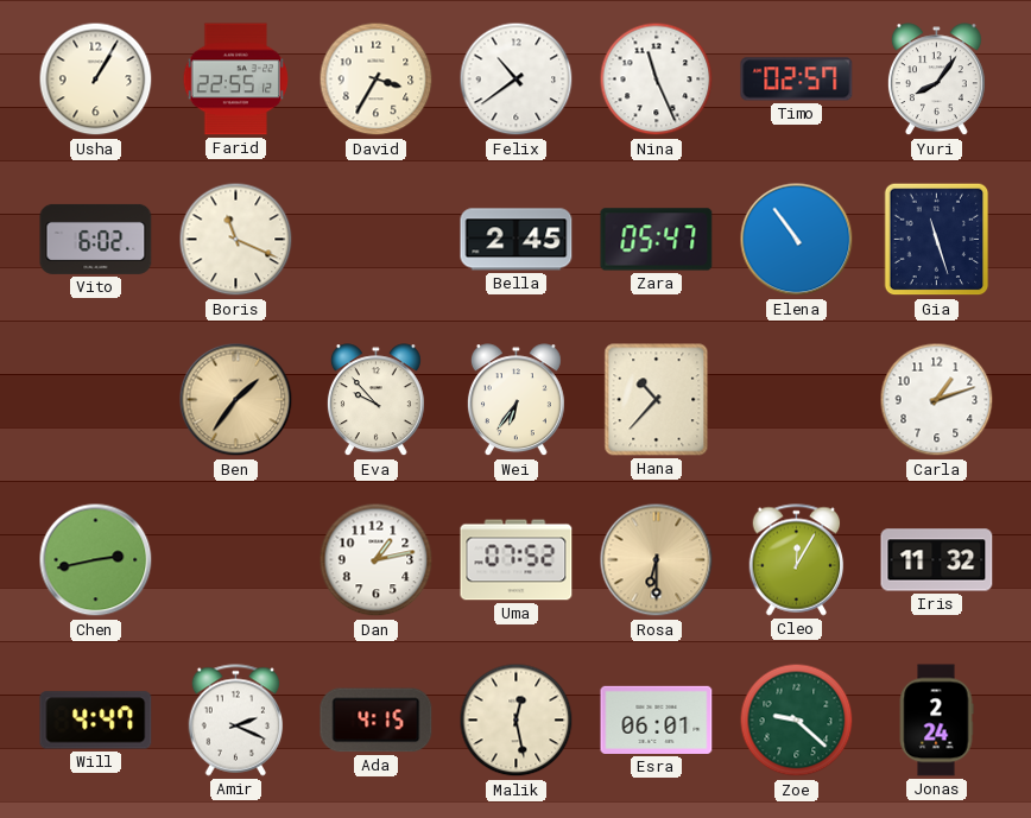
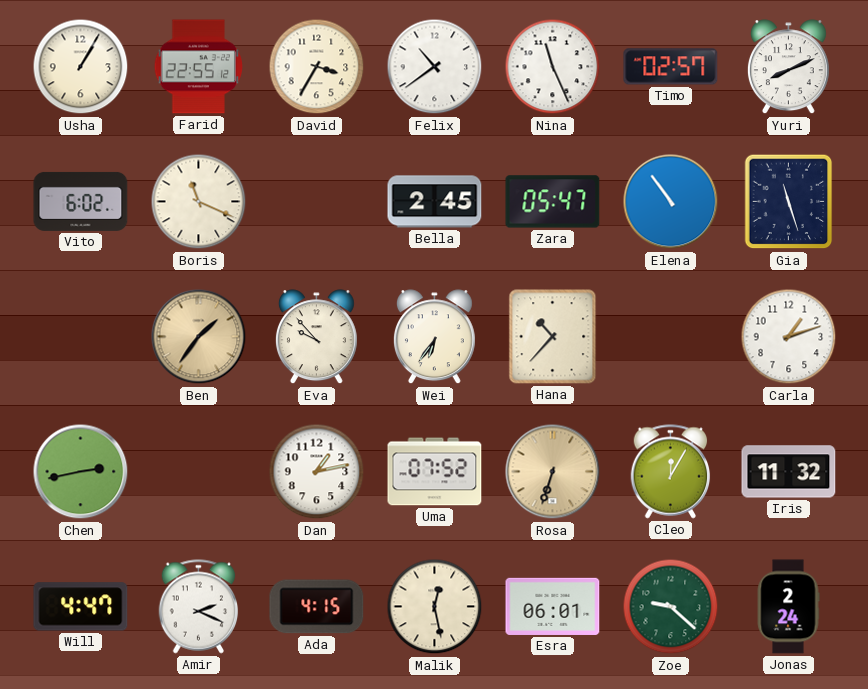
Yuri: 8:06 -> 8:11
Rosa: 6:30 -> 6:33
